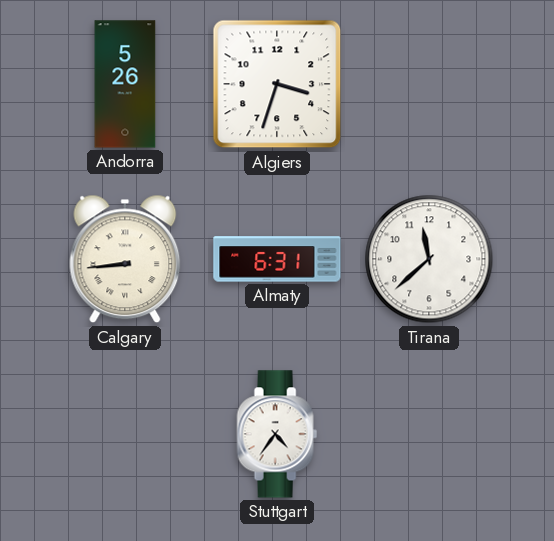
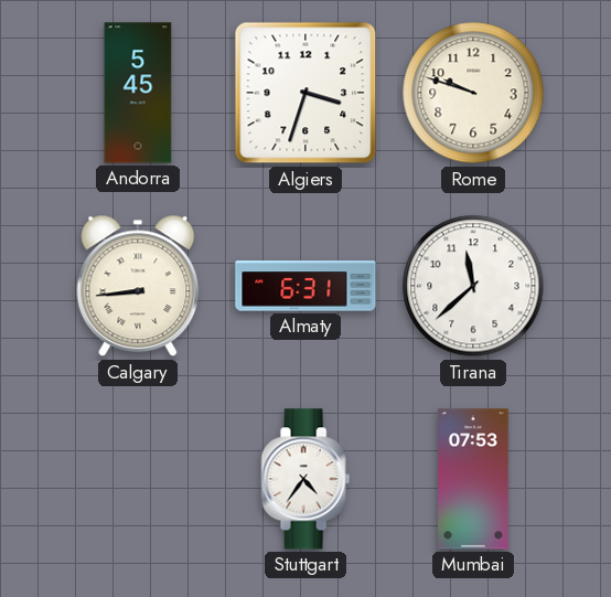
Andorra: 5:26 -> 5:45
Rome: none -> 9:48
Mumbai: none -> 07:53
